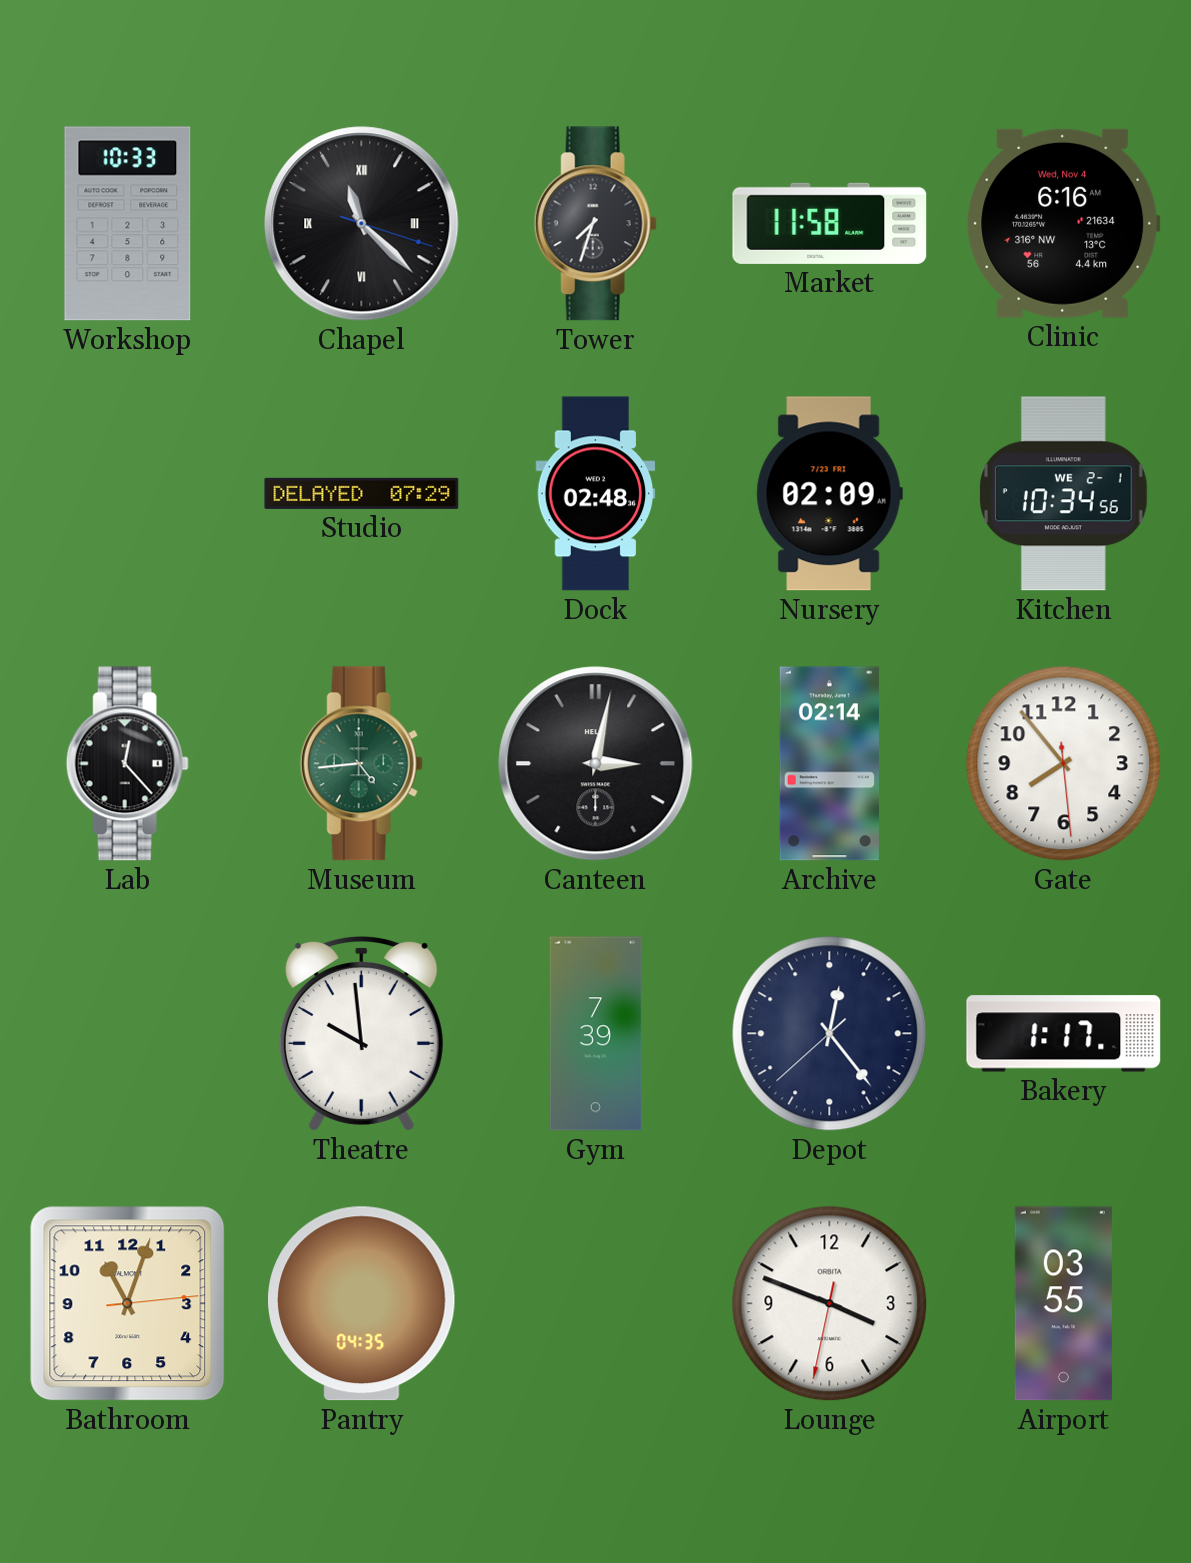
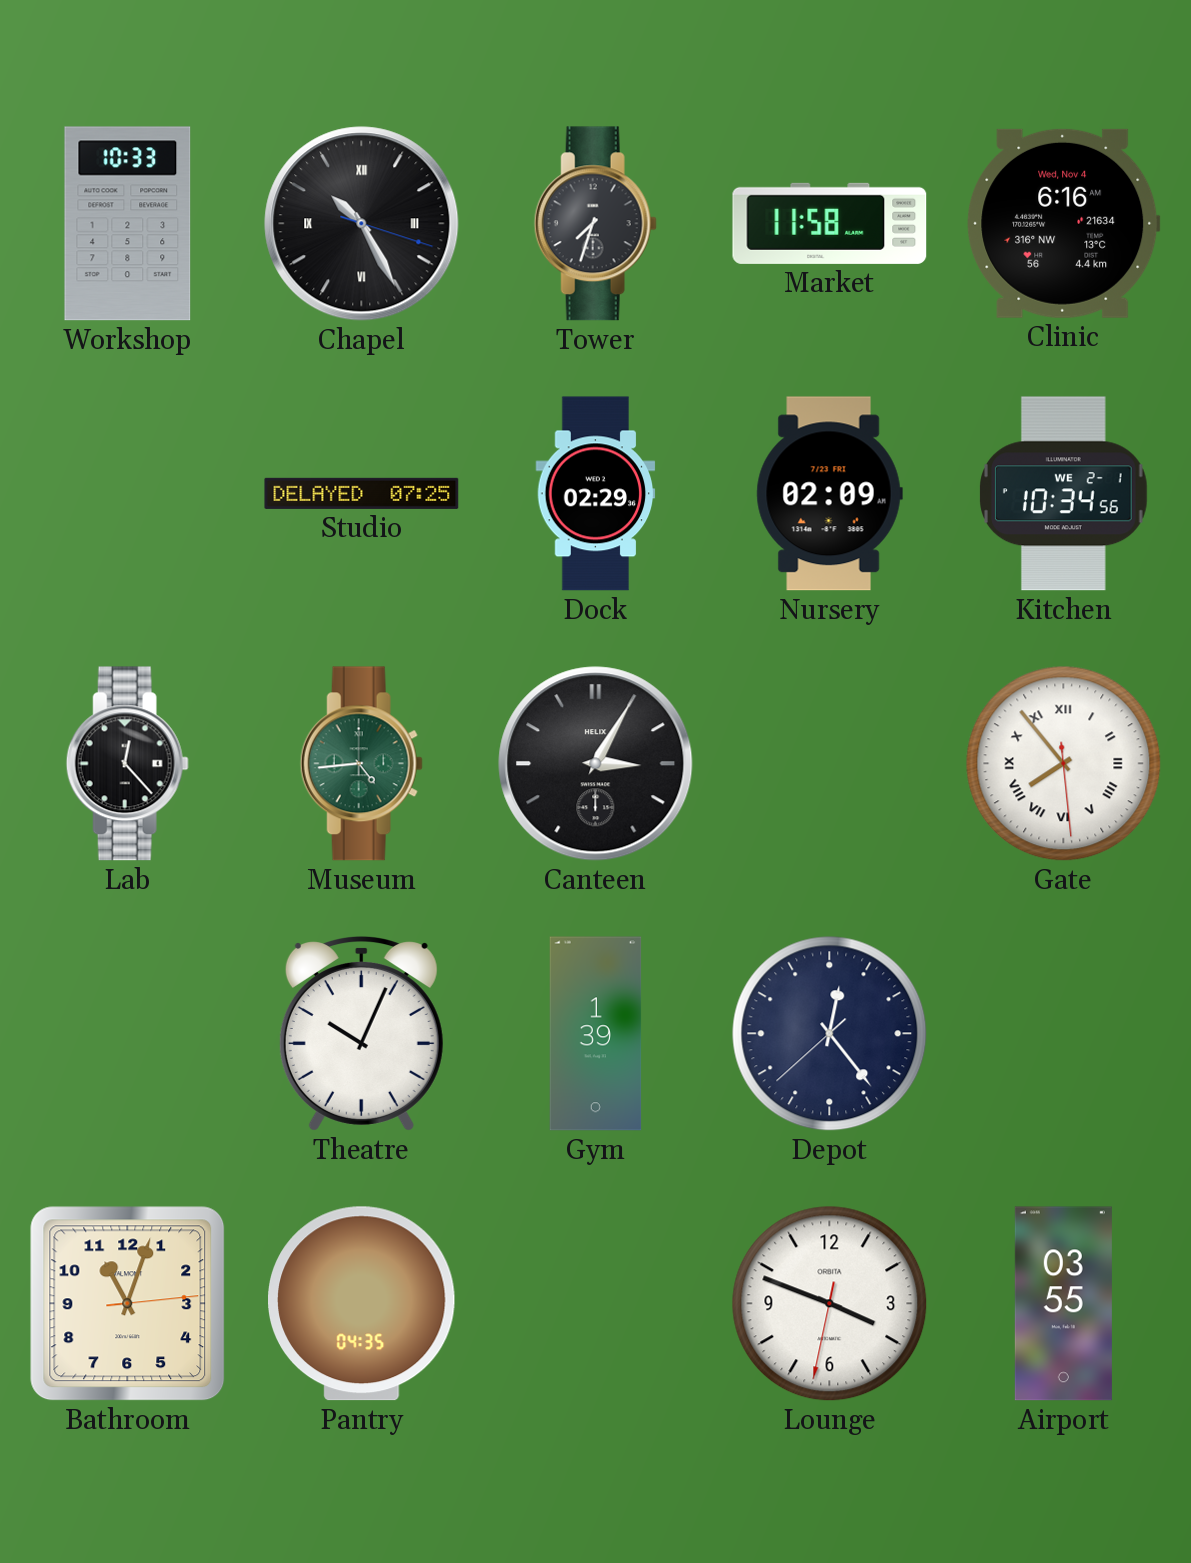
Chapel: 11:22 -> 10:25
Studio: 07:29 -> 07:25
Dock: 02:48 -> 02:29
Canteen: 3:02 -> 3:05
Archive: 02:14 -> none
Gate numerals: Arabic -> Roman
Theatre: 9:59 -> 10:04
Gym: 7:39 -> 1:39
Bakery: 1:17 -> none
